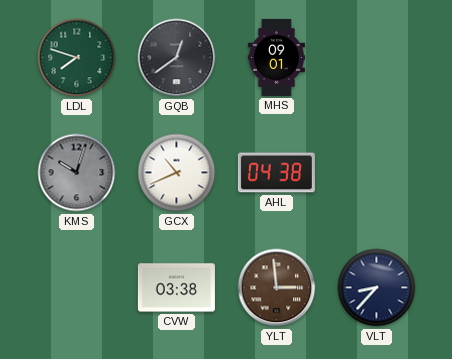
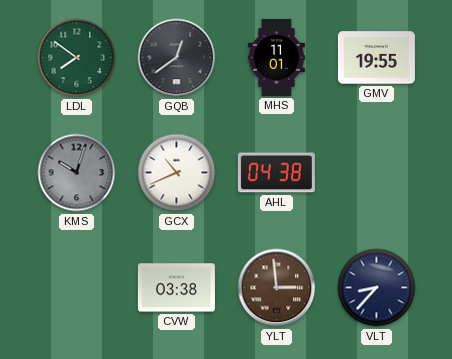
LDL: 7:48 -> 7:51
MHS: 09:01 -> 11:01
GMV: none -> 19:55
